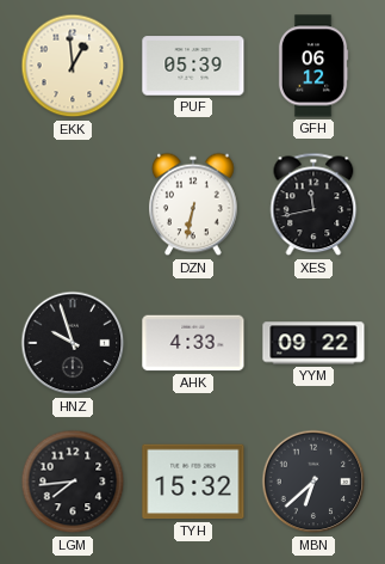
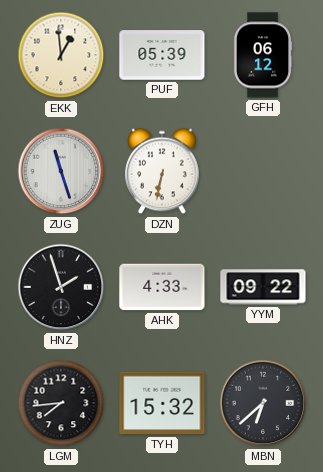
ZUG: none -> 11:27
XES: 11:43 -> none
HNZ: 9:57 -> 1:57
